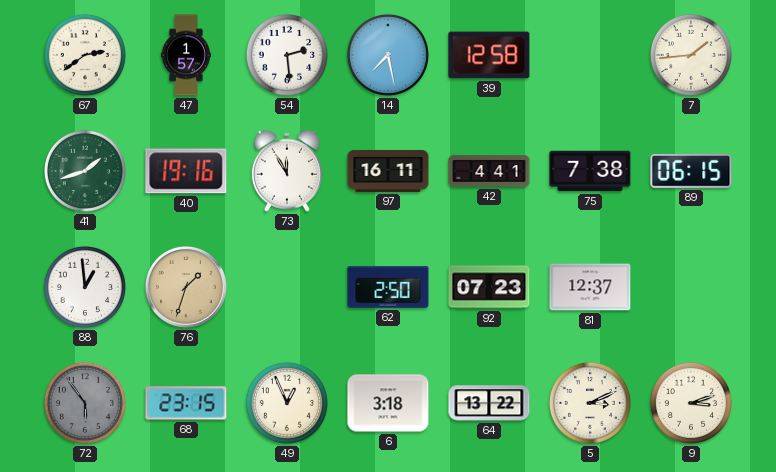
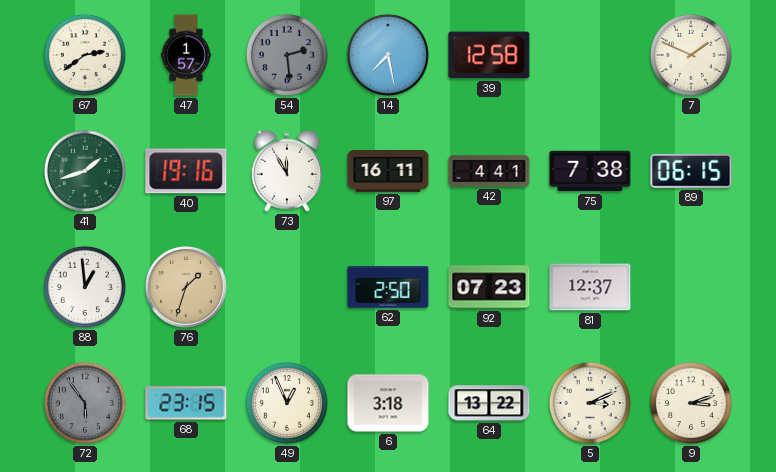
54 dial: white -> grey
7: 1:44 -> 1:49
